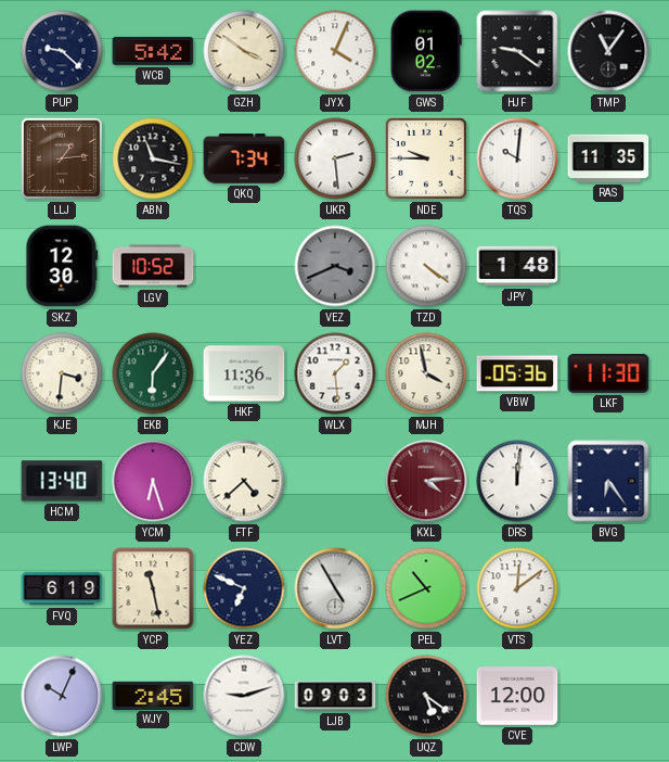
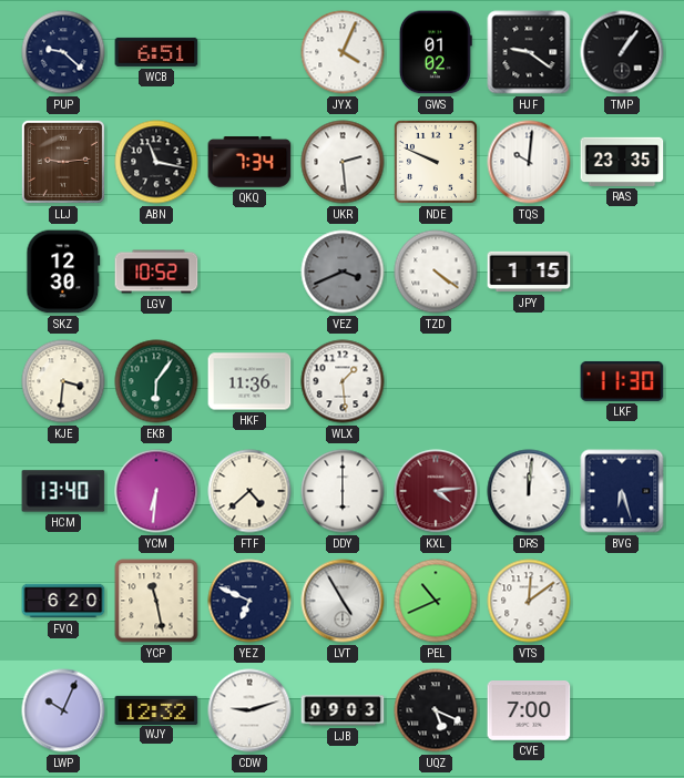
WCB: 5:42 -> 6:51
GZH: 3:51 -> none
TMP: 11:06 -> 1:06
LLJ: 1:14 -> 9:14
NDE: 9:45 -> 9:49
RAS: 11:35 -> 23:35
JPY: 1:48 -> 1:15
MJH: 3:58 -> none
VBW: 05:36 -> none
YCM: 6:27 -> 6:31
DDY: none -> 6:00
BVG: 6:24 -> 6:27
FVQ: 6:19 -> 6:20
WJY: 2:45 -> 12:32
UQZ: 5:21 -> 5:19
CVE: 12:00 -> 7:00
